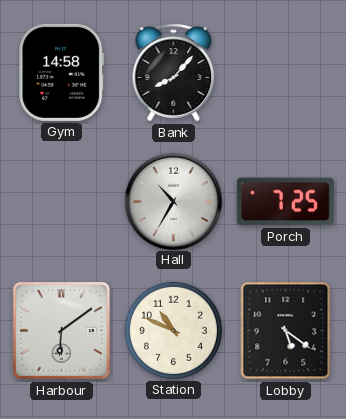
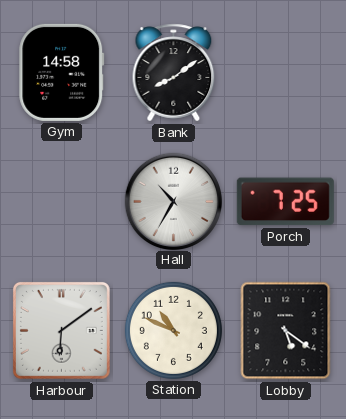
Bank: 8:07 -> 8:09
